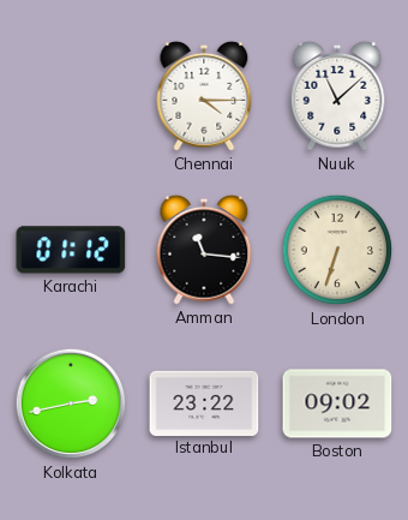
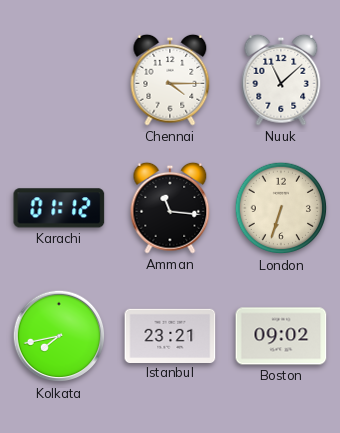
Kolkata: 2:43 -> 7:43
Istanbul: 23:22 -> 23:21
